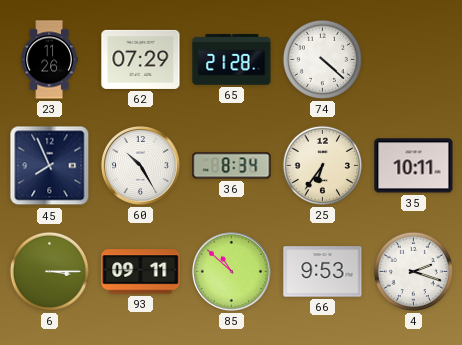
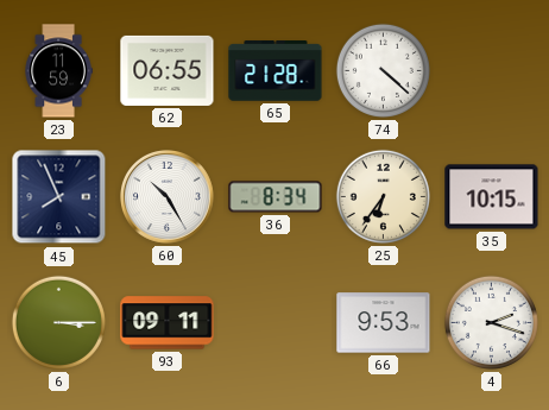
23: 11:26 -> 11:59
62: 07:29 -> 06:55
35: 10:11 -> 10:15
85: 10:52 -> none
